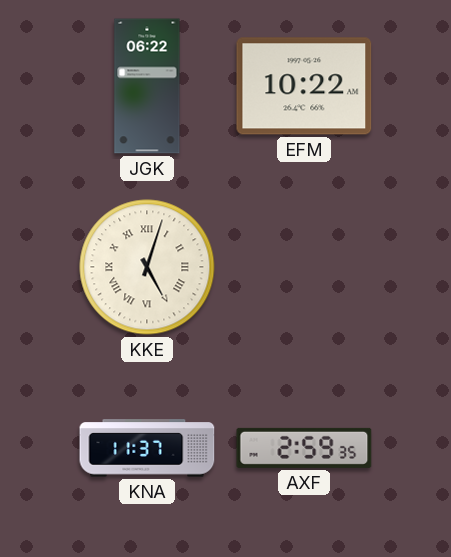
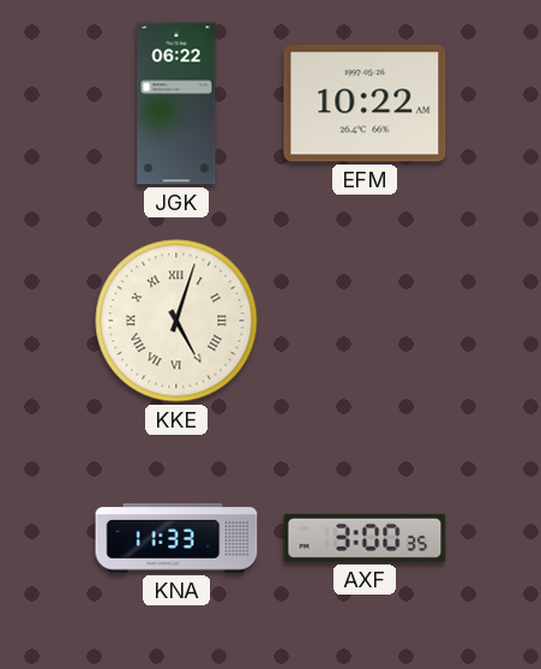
KNA: 11:37 -> 11:33
AXF: 2:59 -> 3:00
